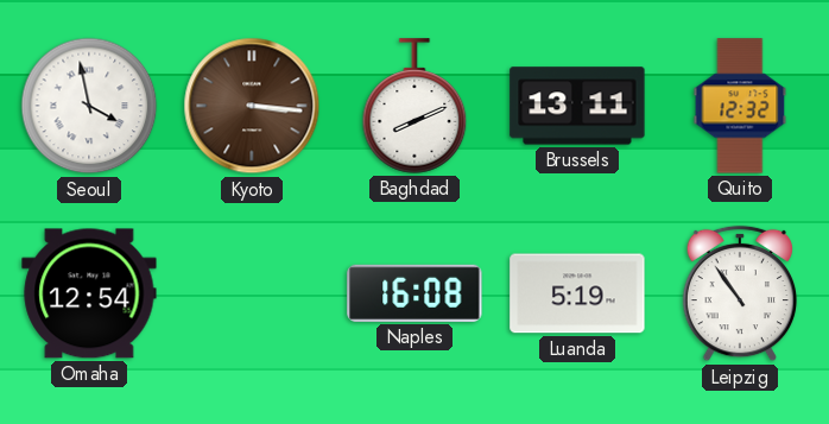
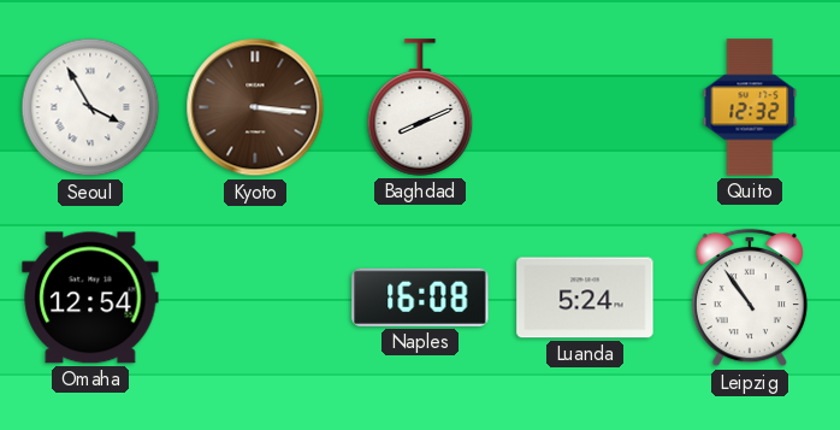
Seoul: 3:58 -> 3:55
Brussels: 13:11 -> none
Luanda: 5:19 -> 5:24
